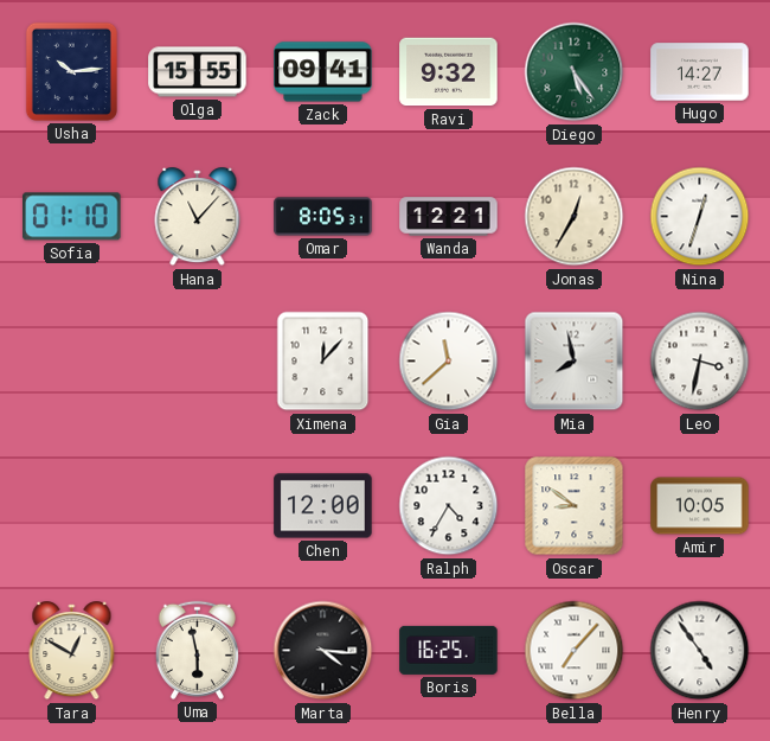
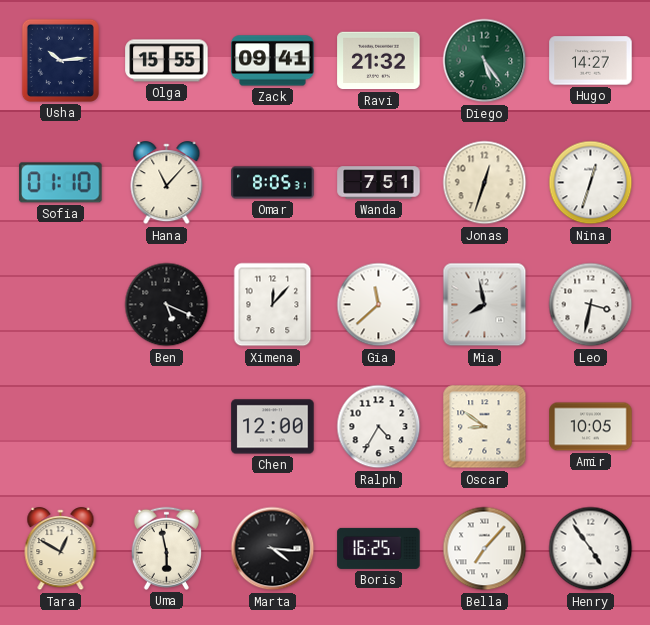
Ravi: 9:32 -> 21:32
Wanda: 12:21 -> 7:51
Jonas: 12:35 -> 12:33
Ben: none -> 5:19
